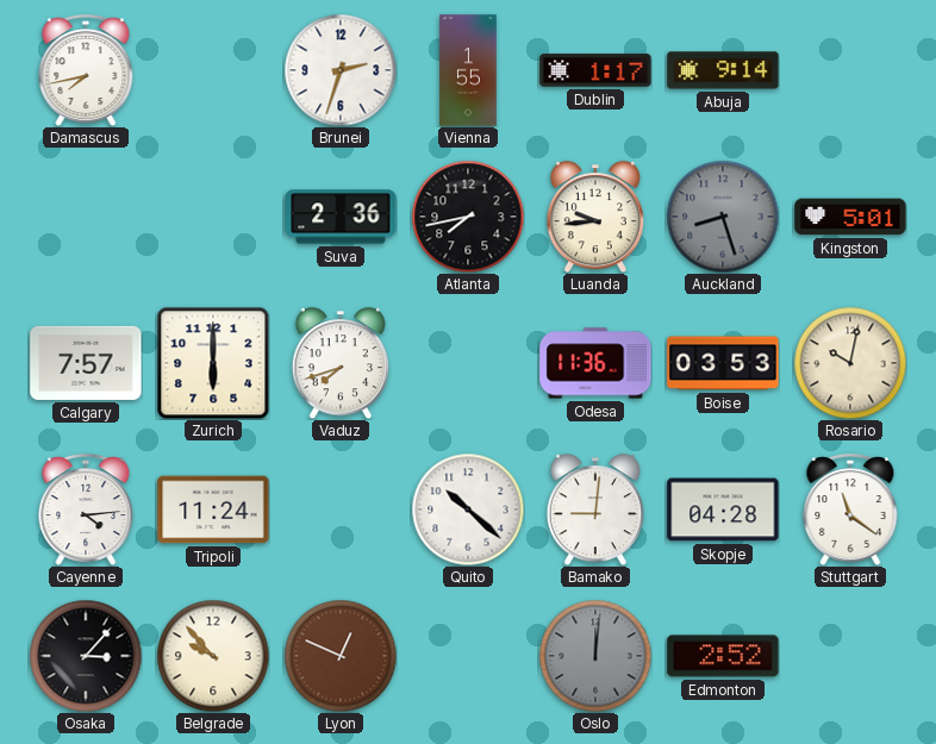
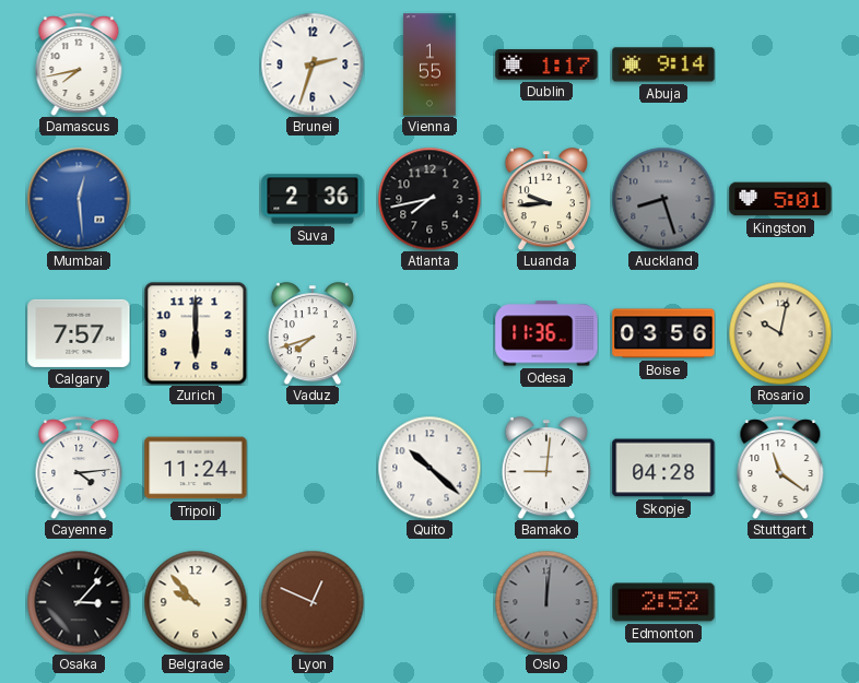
Mumbai: none -> 12:29
Boise: 03:53 -> 03:56
